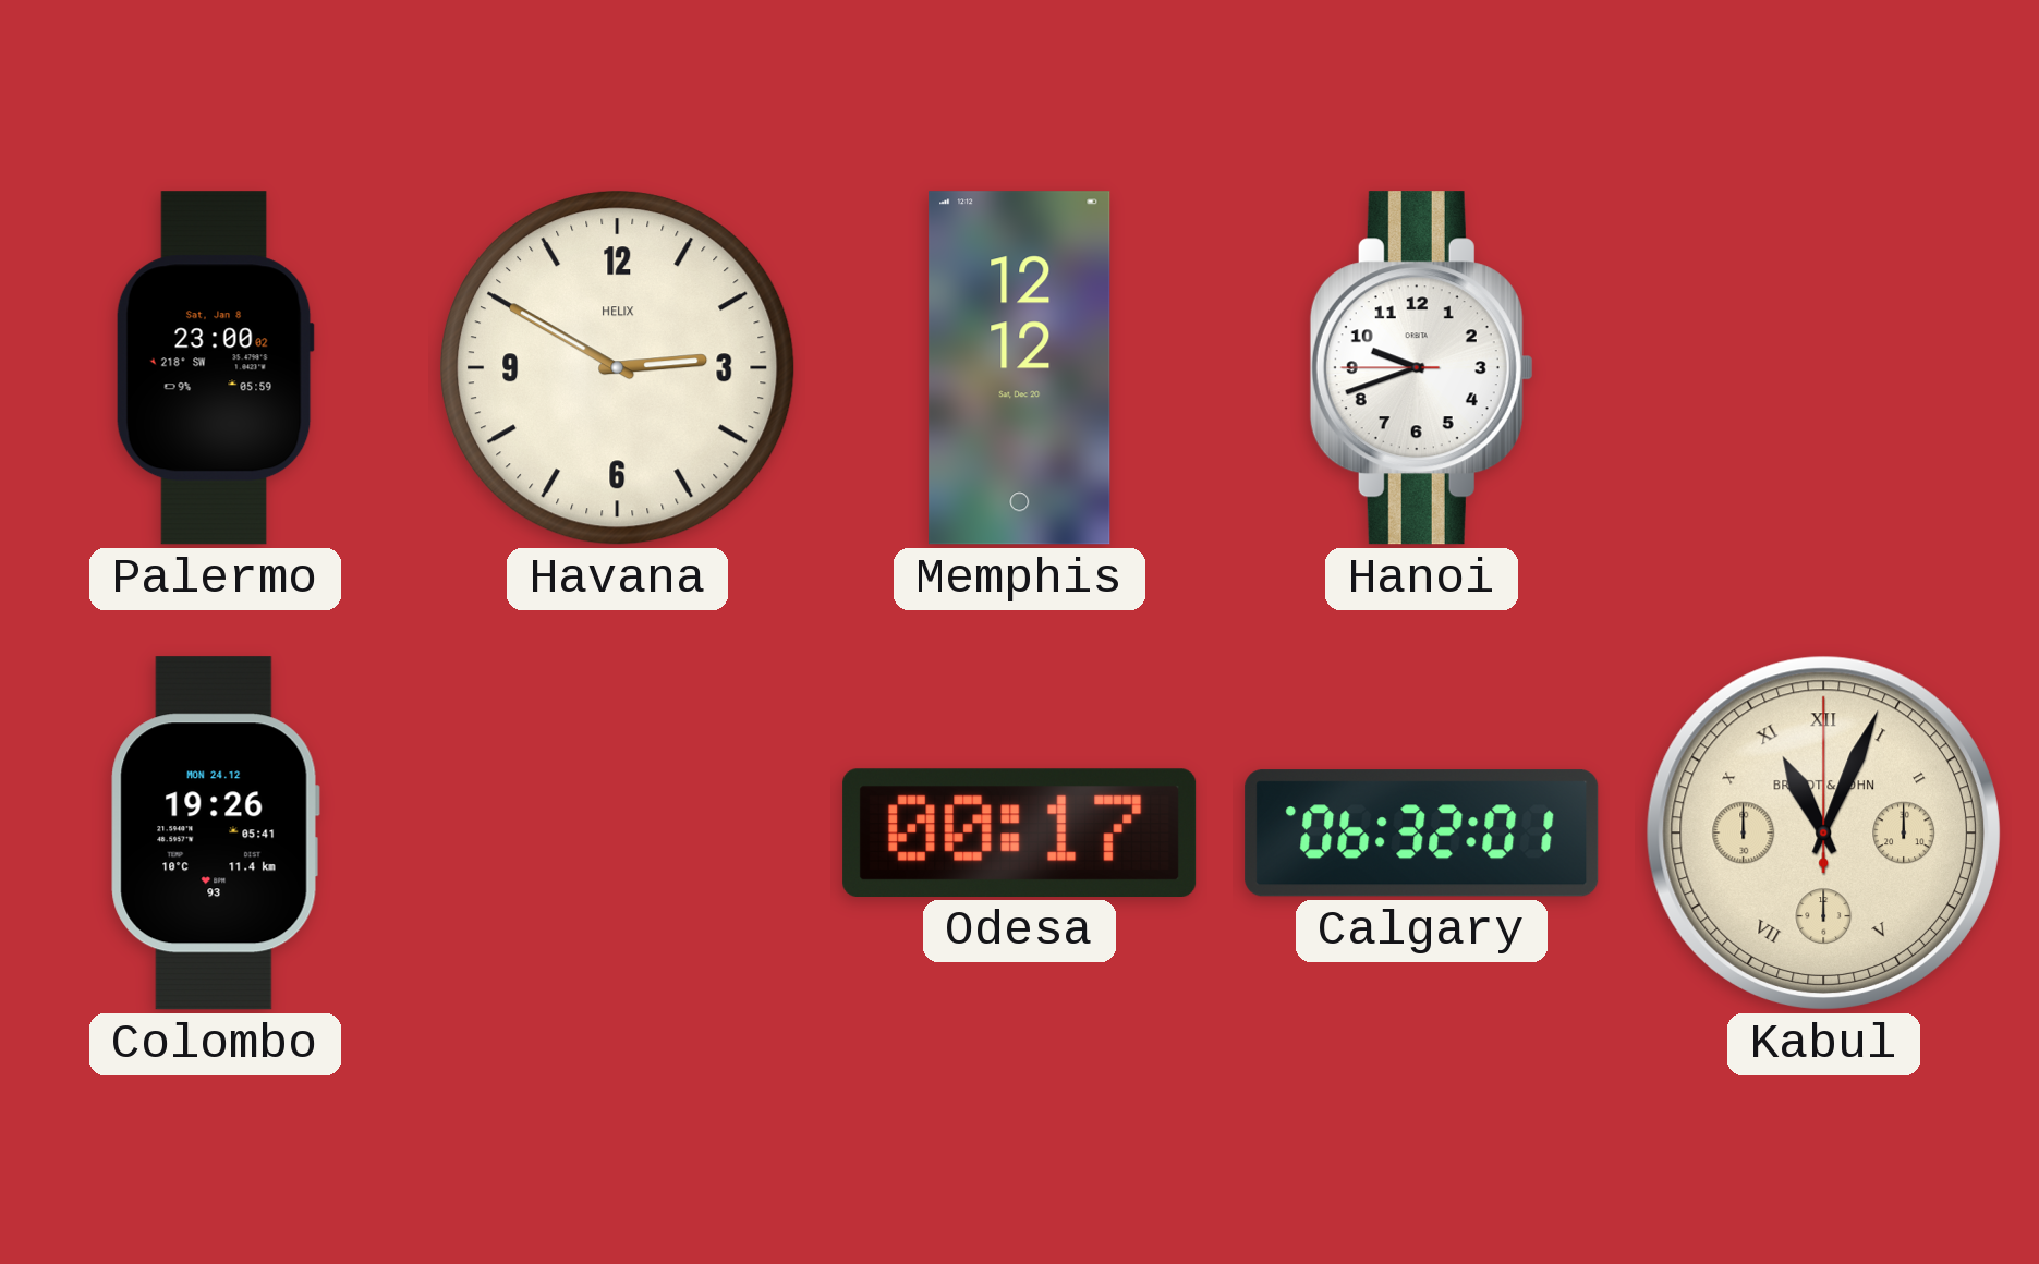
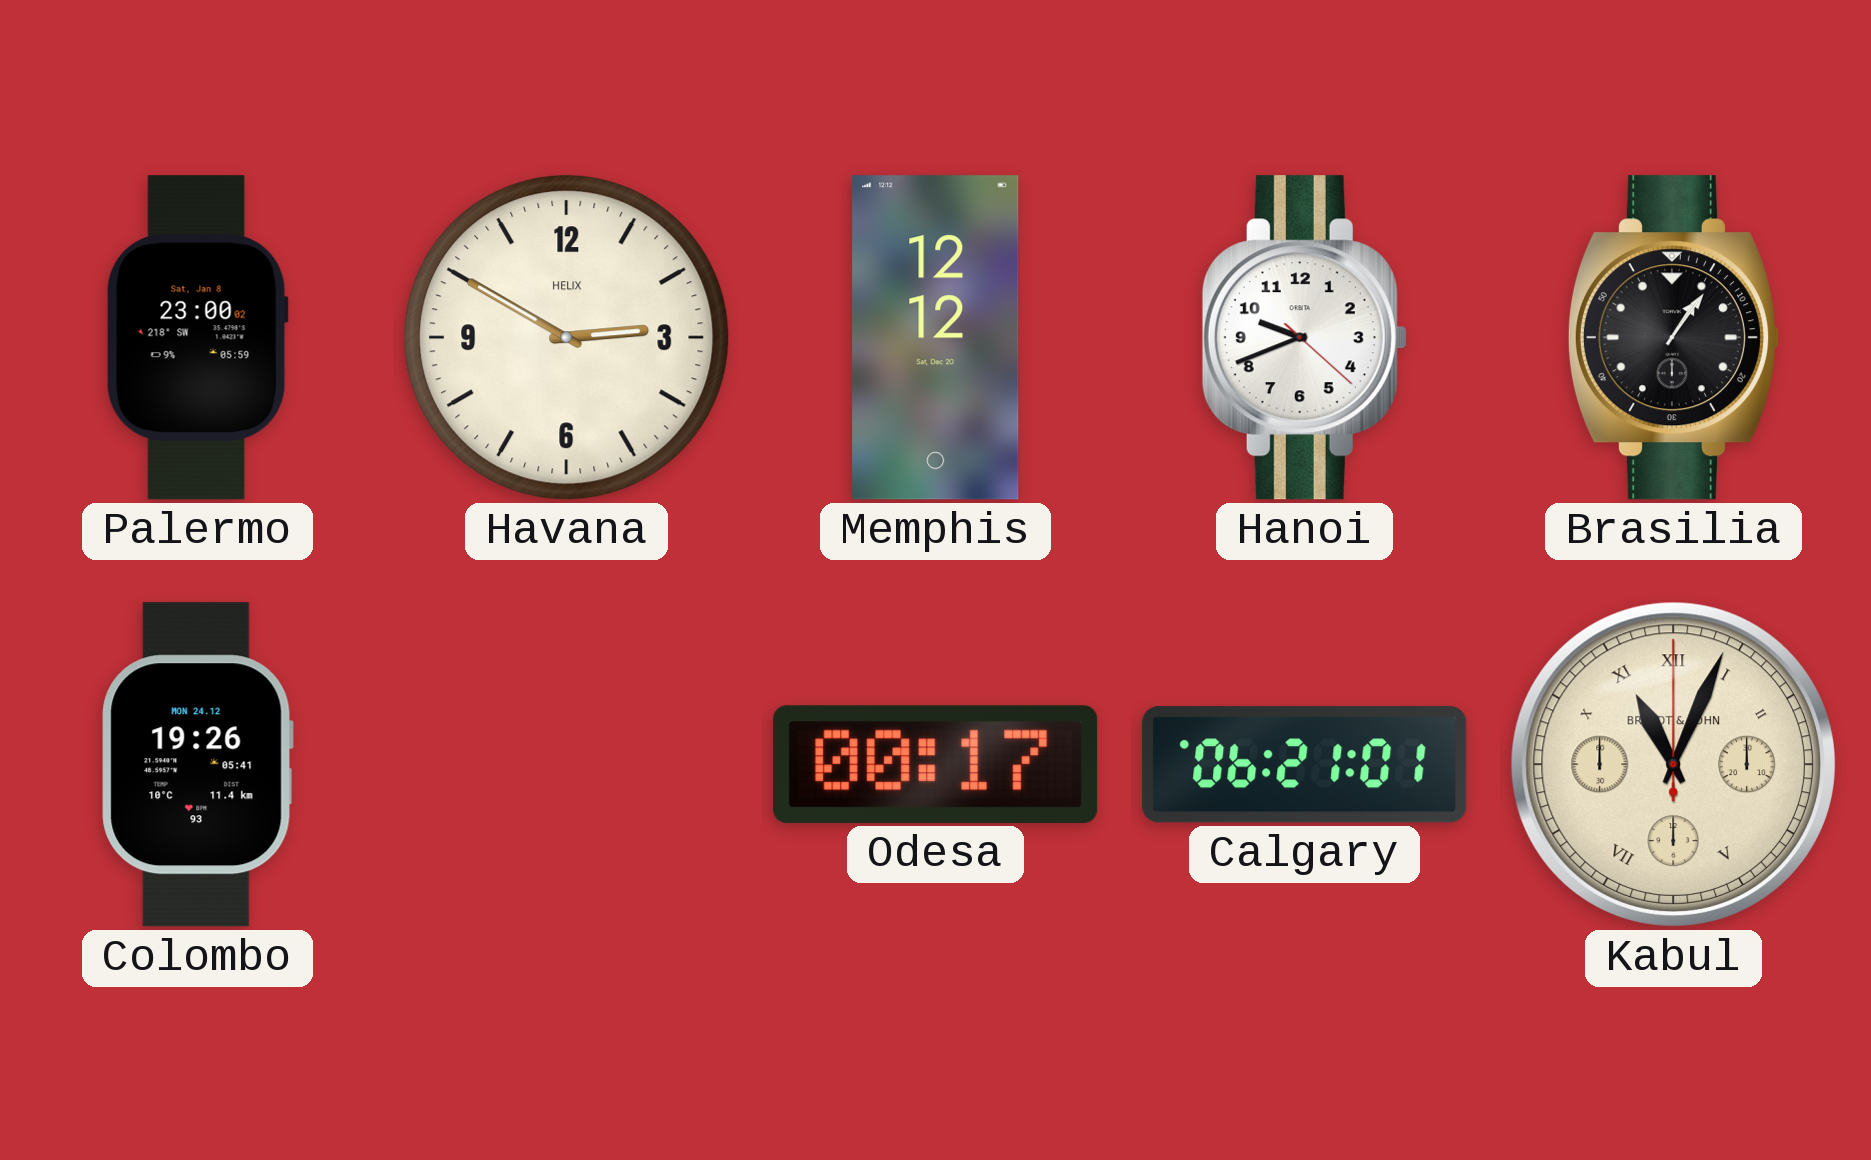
Hanoi: 9:41:45 -> 9:41:22
Brasilia: none -> 1:06
Calgary: 06:32 -> 06:21
